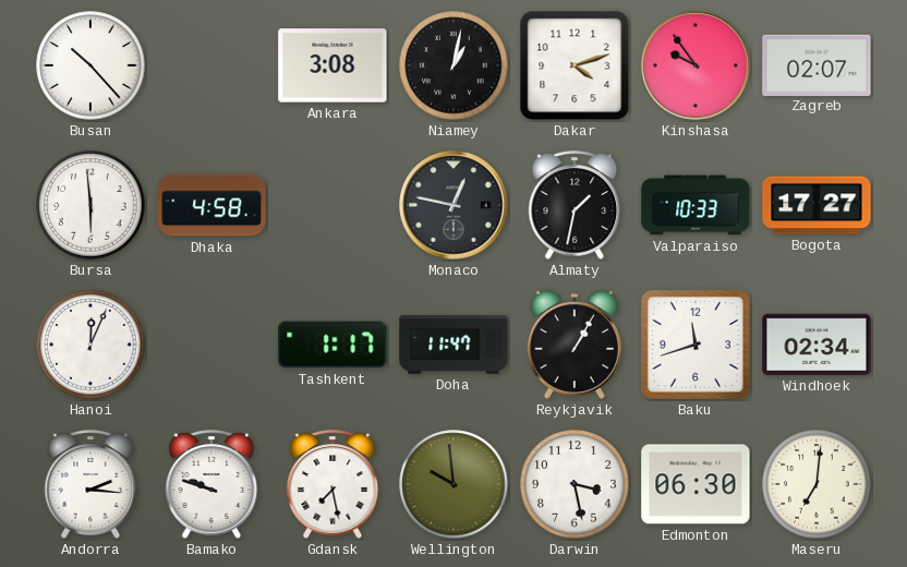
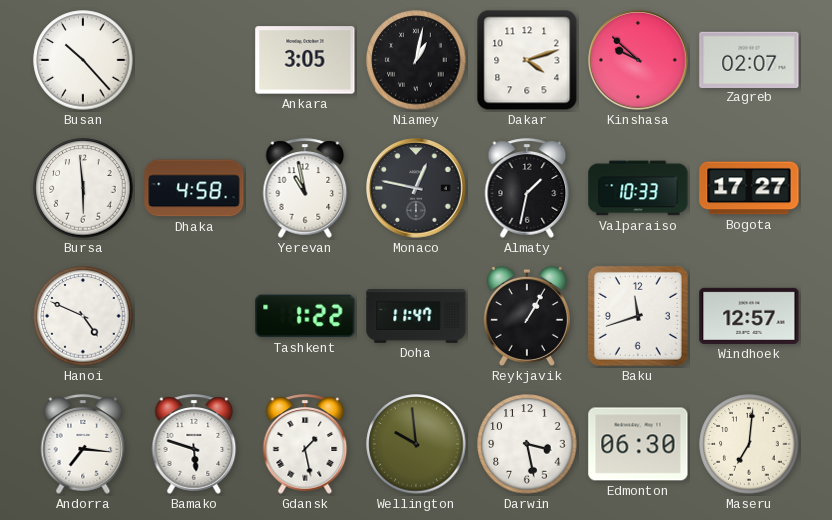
Ankara: 3:08 -> 3:05
Kinshasa: 9:54 -> 9:52
Yerevan: none -> 10:58
Hanoi: 12:04 -> 4:49
Tashkent: 1:17 -> 1:22
Windhoek: 02:34 -> 12:57
Andorra: 2:16 -> 7:16
Bamako: 9:48 -> 5:48
Gdansk: 7:28 -> 1:28
